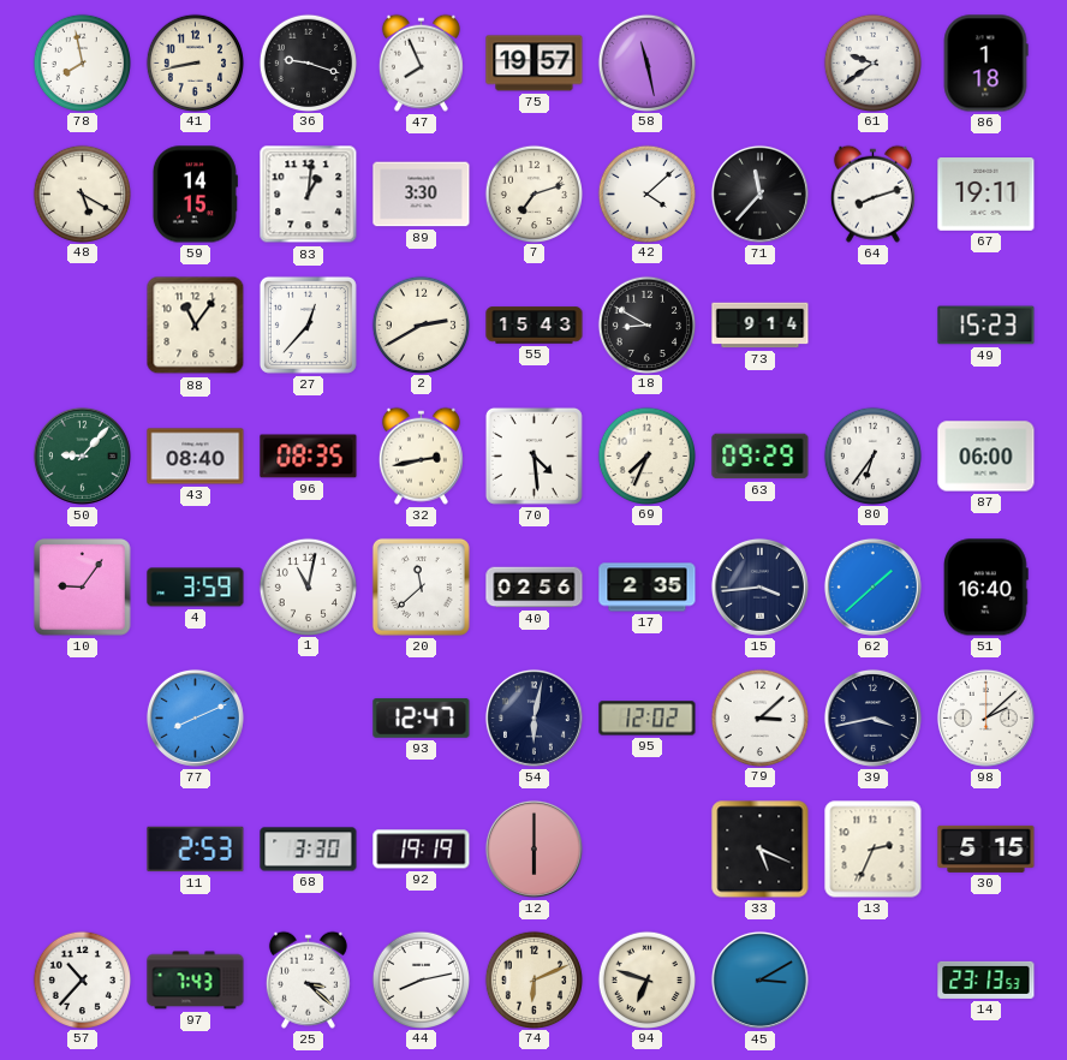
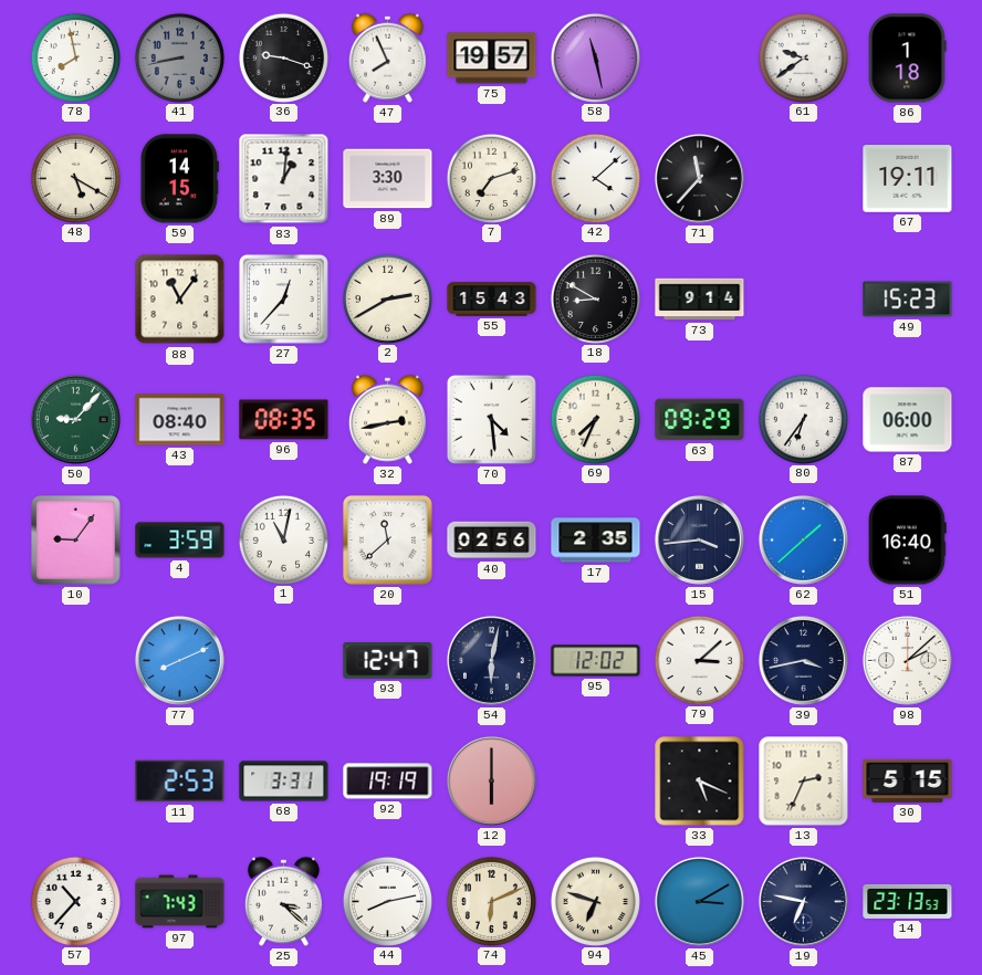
41 dial: cream -> grey
64: 8:12 -> none
68: 3:30 -> 3:31
19: none -> 6:47
